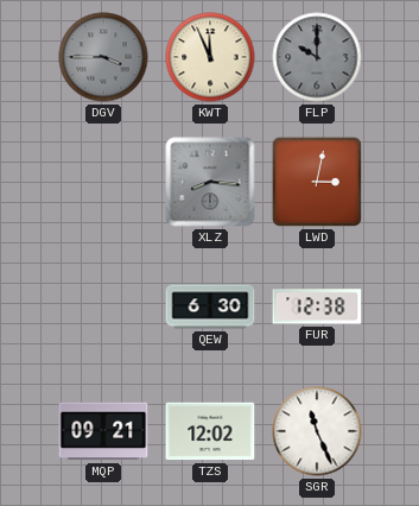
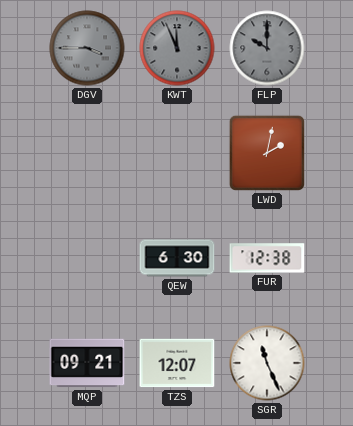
KWT dial: cream -> grey
XLZ: 8:16 -> none
LWD: 3:02 -> 2:02
TZS: 12:02 -> 12:07
